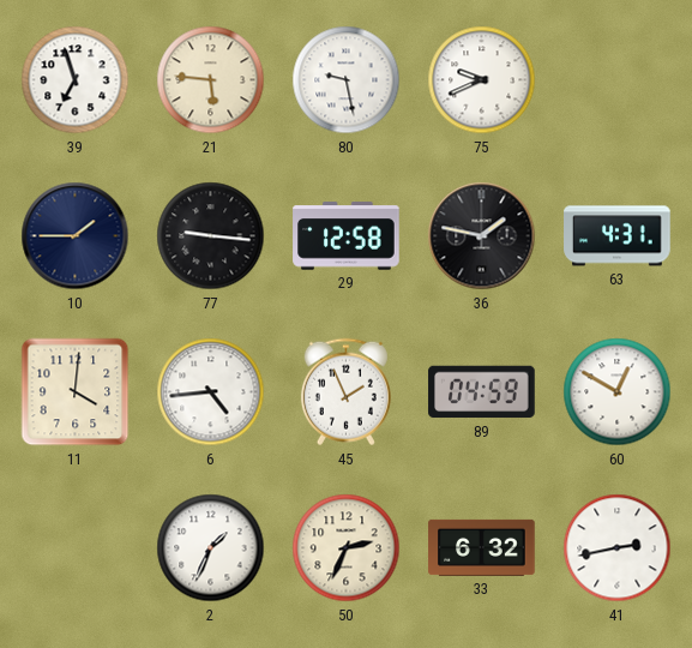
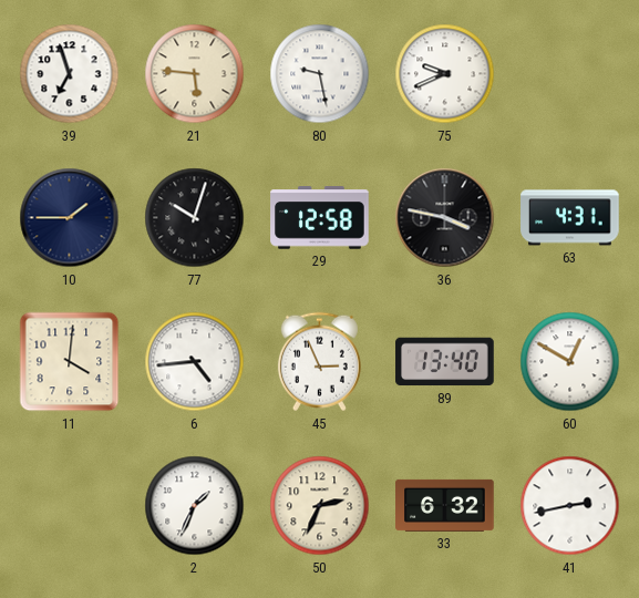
77: 9:16 -> 10:03
36: 1:47 -> 3:47
45: 1:56 -> 2:56
89: 04:59 -> 13:40
